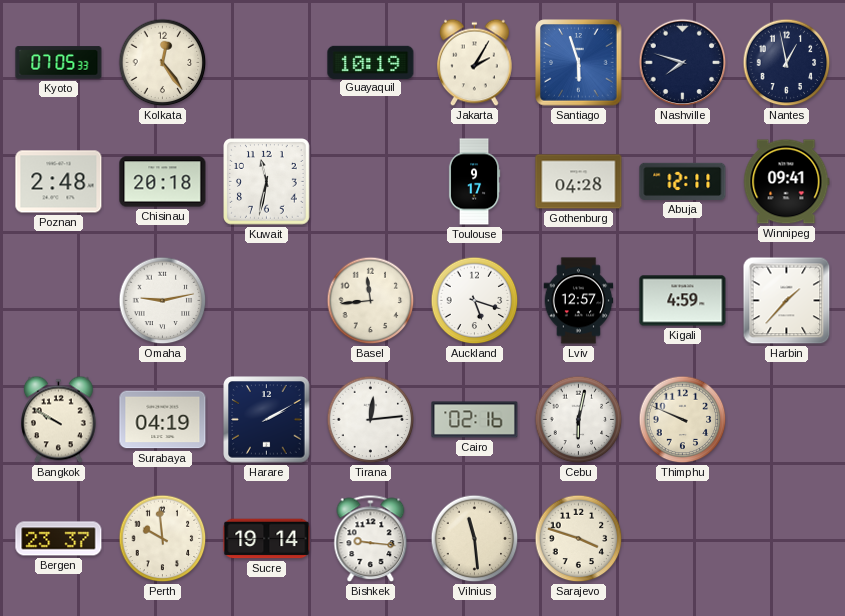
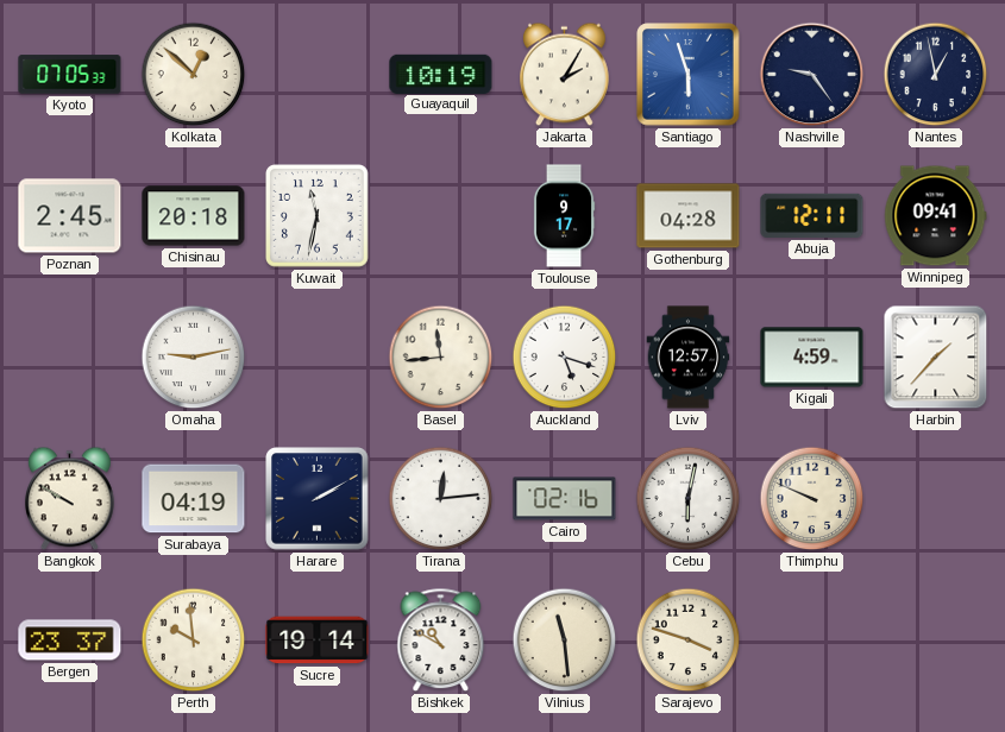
Kolkata: 12:24 -> 12:52
Nashville: 7:48 -> 9:24
Poznan: 2:48 -> 2:45
Bishkek: 9:16 -> 10:50
